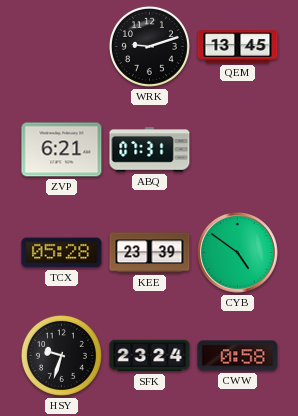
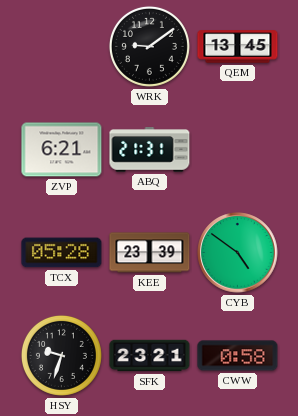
WRK: 9:12 -> 9:09
ABQ: 07:31 -> 21:31
SFK: 23:24 -> 23:21
